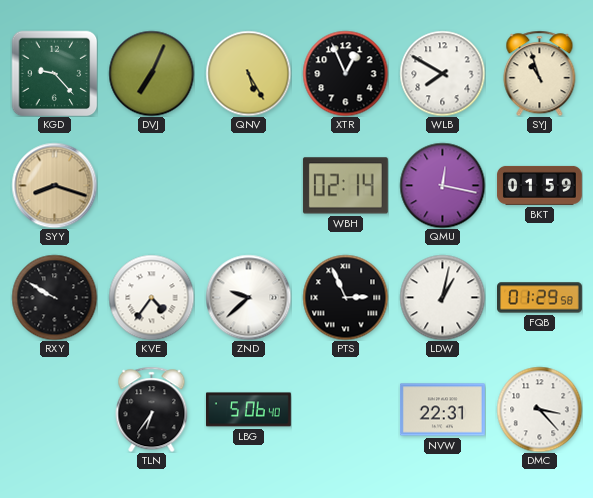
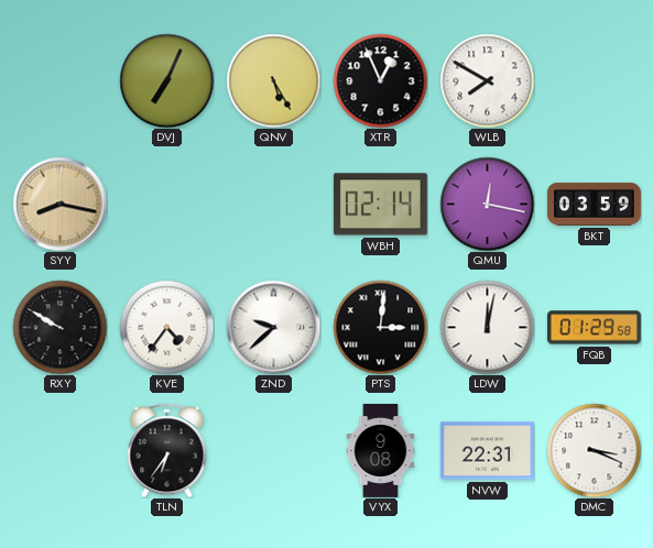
KGD: 9:23 -> none
SYJ: 10:57 -> none
SYY: 8:18 -> 8:17
BKT: 01:59 -> 03:59
PTS: 2:56 -> 3:01
LDW: 1:02 -> 12:02
LBG: 5:06 -> none
VYX: none -> 9:08
DMC: 3:23 -> 3:19
